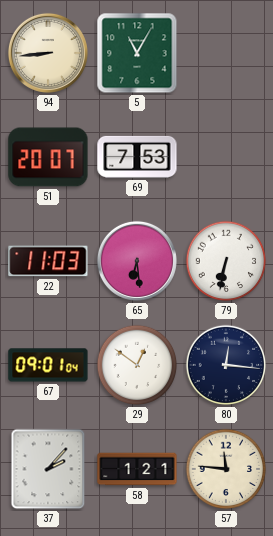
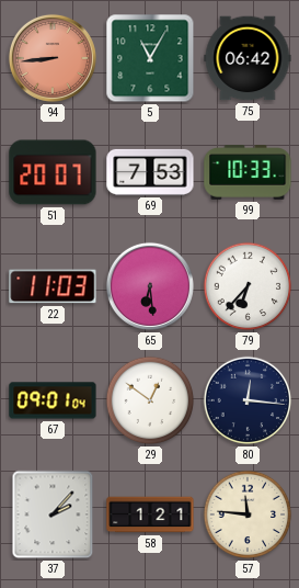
94 dial: cream -> salmon
75: none -> 06:42
99: none -> 10:33
79: 6:32 -> 6:37
